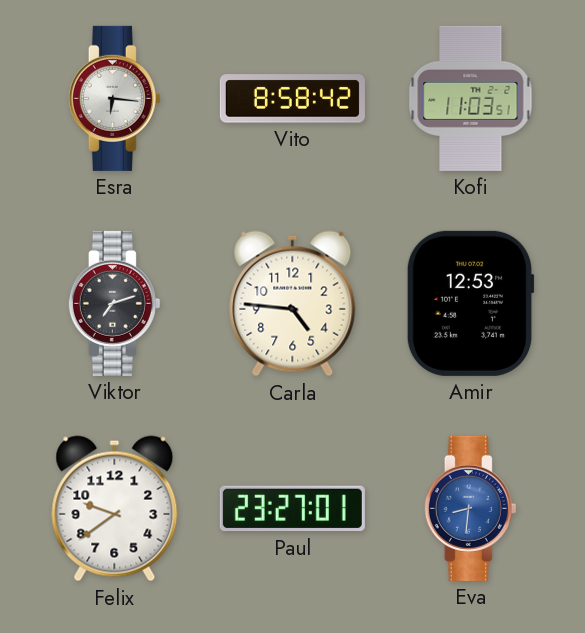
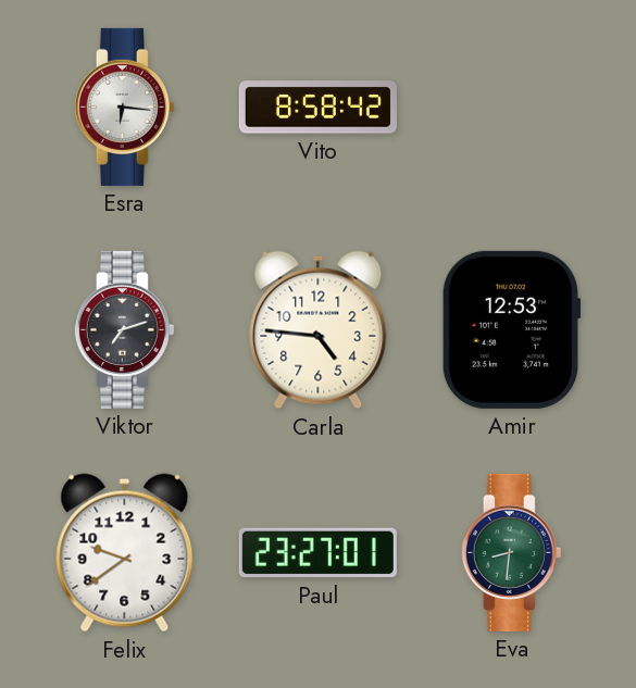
Kofi: 11:03 -> none
Eva dial: blue -> green
